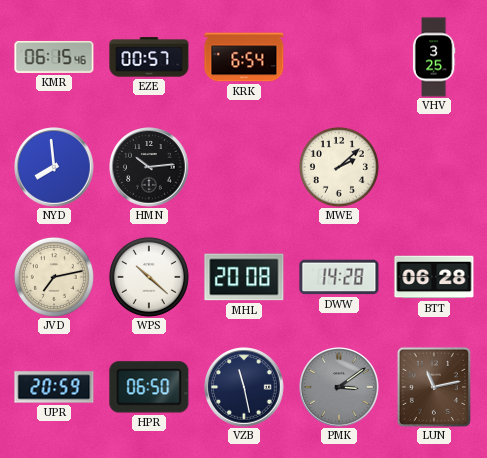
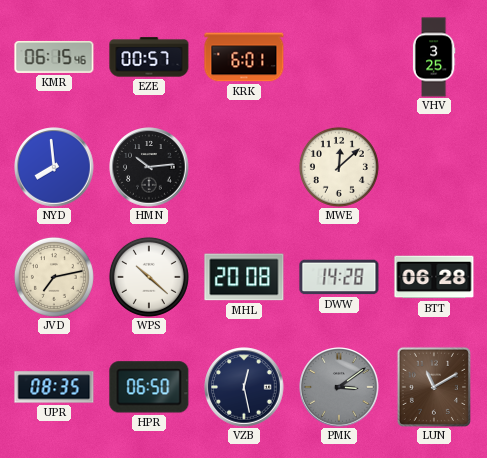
KRK: 6:54 -> 6:01
MWE: 2:08 -> 12:08
UPR: 20:59 -> 08:35
VZB: 11:28 -> 12:28
LUN: 11:13 -> 11:10
